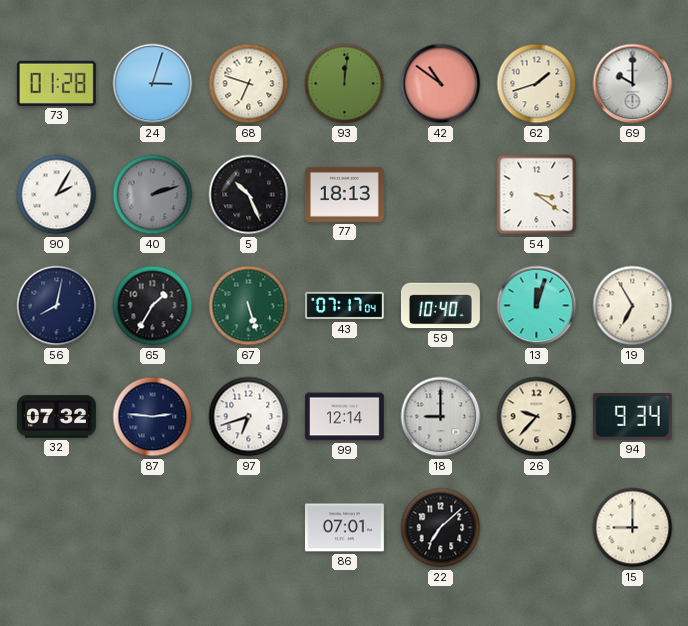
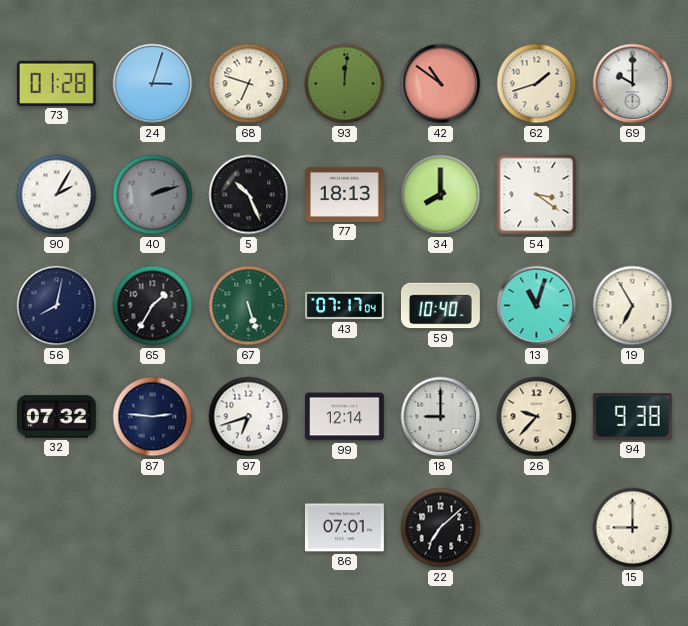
34: none -> 8:00
13: 12:03 -> 11:03
94: 9:34 -> 9:38
